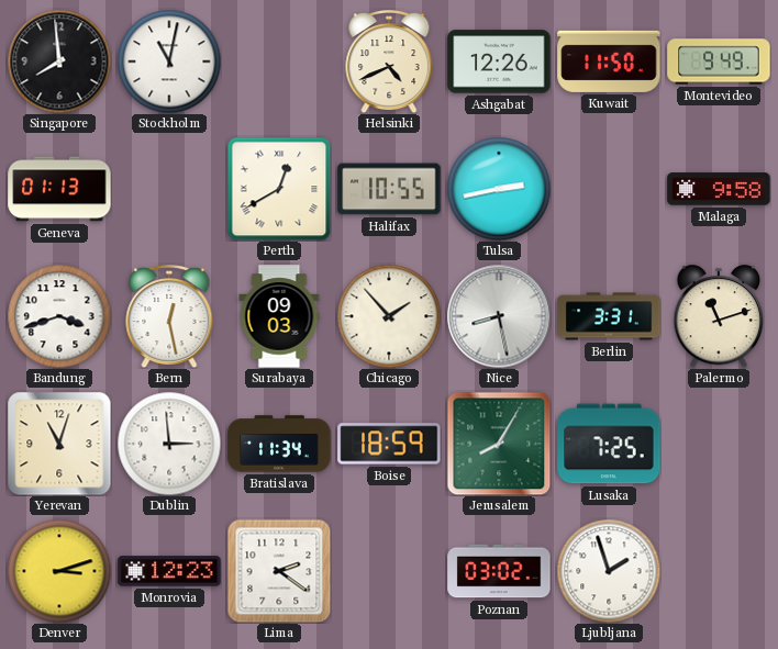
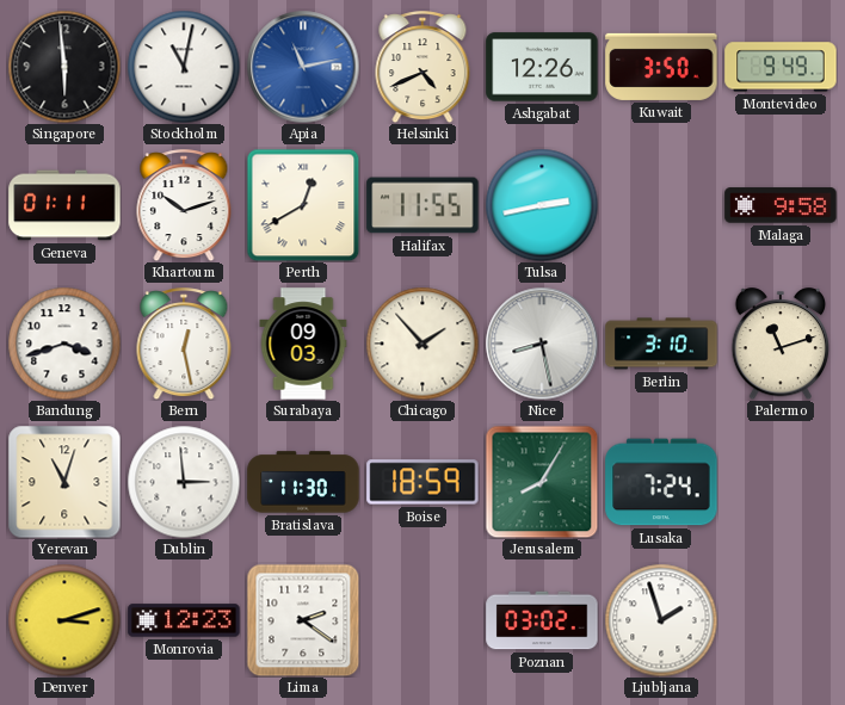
Singapore: 7:59 -> 5:59
Apia: none -> 11:13
Kuwait: 11:50 -> 3:50
Geneva: 01:13 -> 01:11
Khartoum: none -> 10:12
Halifax: 10:55 -> 11:55
Berlin: 3:31 -> 3:10
Bratislava: 11:34 -> 11:30
Lusaka: 7:25 -> 7:24
